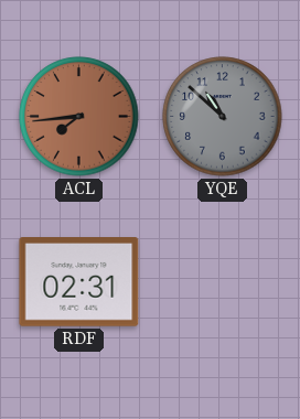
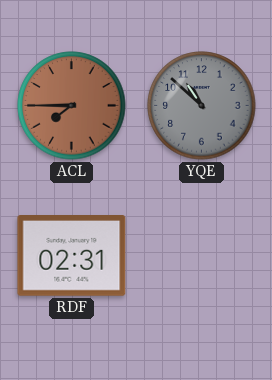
ACL: 7:44 -> 7:45
